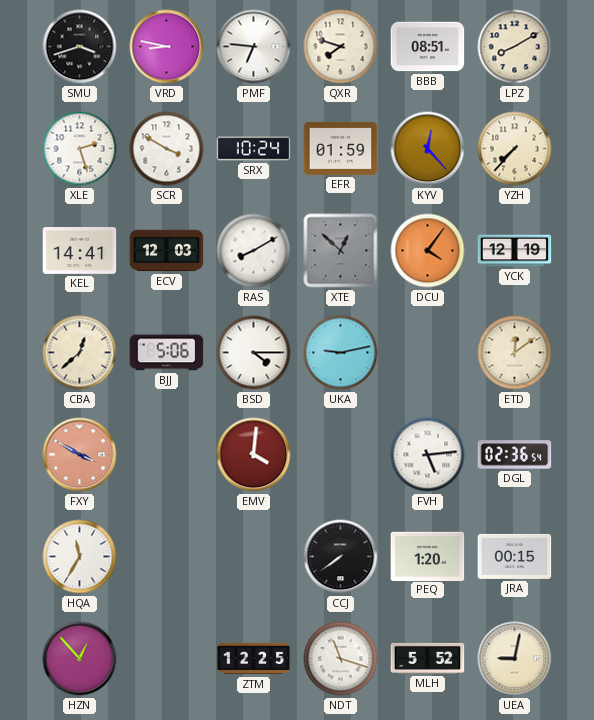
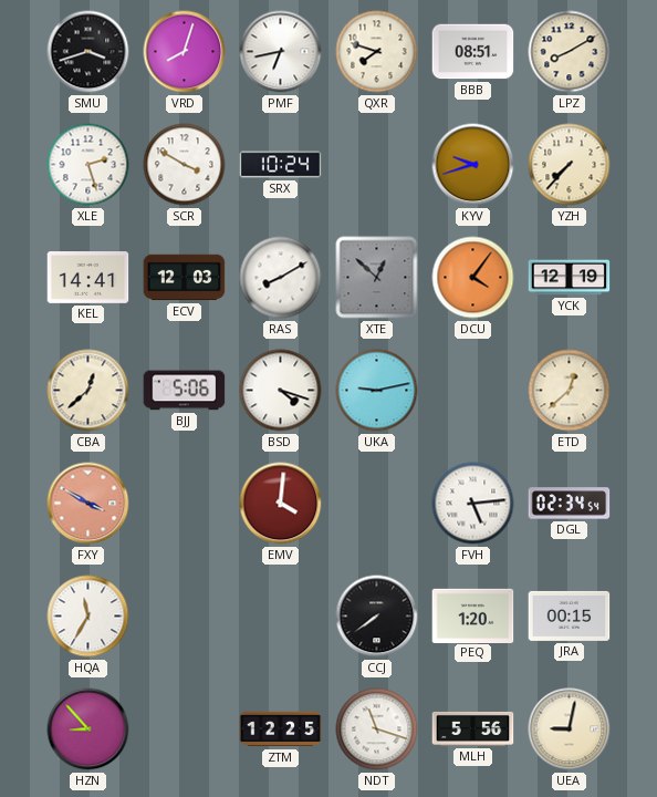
VRD: 8:47 -> 8:03
PMF: 6:46 -> 6:43
EFR: 01:59 -> none
KYV: 12:23 -> 9:42
BSD: 4:15 -> 4:18
ETD: 12:09 -> 12:38
DGL: 02:36 -> 02:34
HZN: 12:53 -> 8:53
MLH: 5:52 -> 5:56
